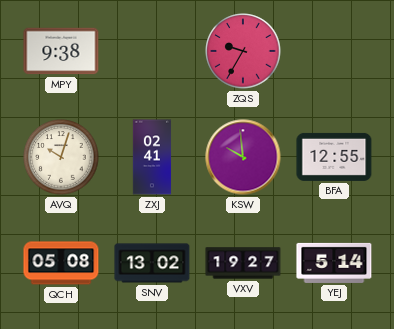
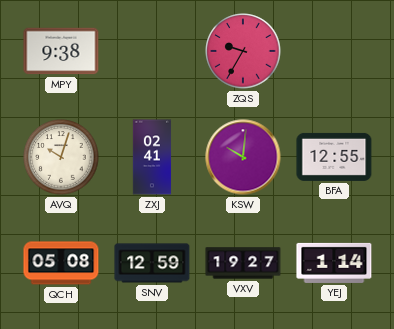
KSW: 9:59 -> 10:01
SNV: 13:02 -> 12:59
YEJ: 5:14 -> 1:14
